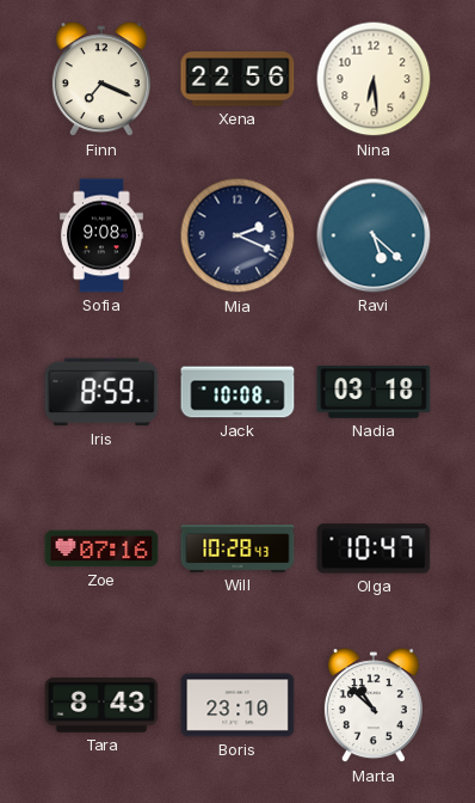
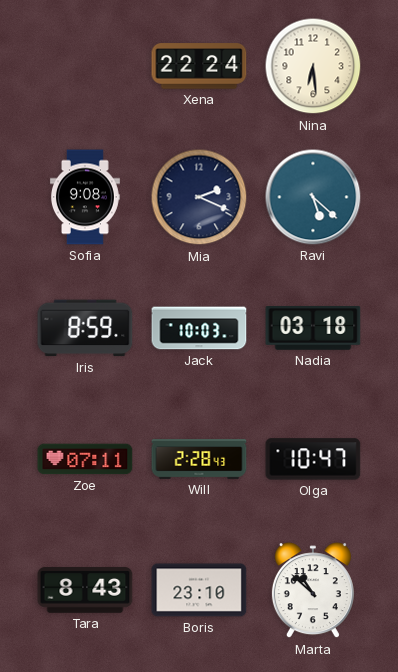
Finn: 7:19 -> none
Xena: 22:56 -> 22:24
Jack: 10:08 -> 10:03
Zoe: 07:16 -> 07:11
Will: 10:28 -> 2:28
